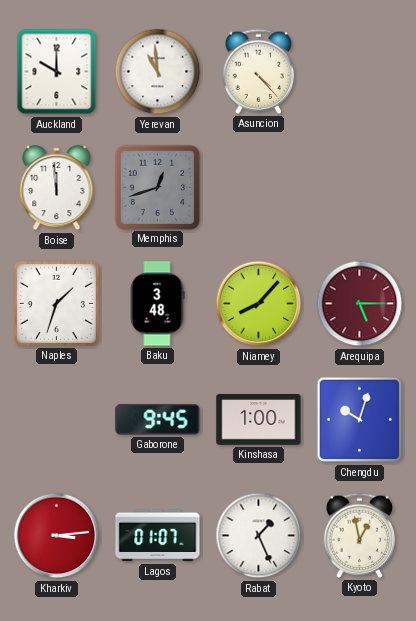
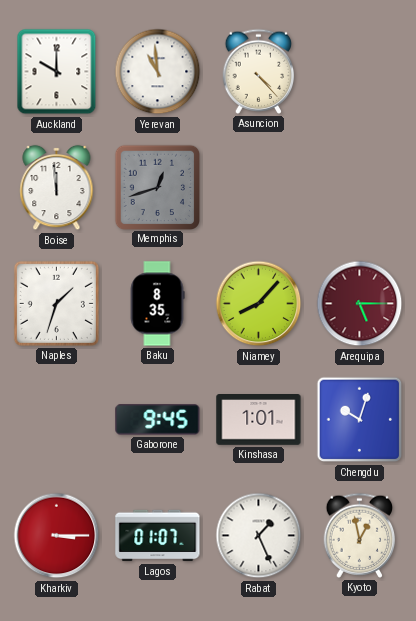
Baku: 3:48 -> 8:35
Kinshasa: 1:00 -> 1:01
Kharkiv: 3:14 -> 3:15
